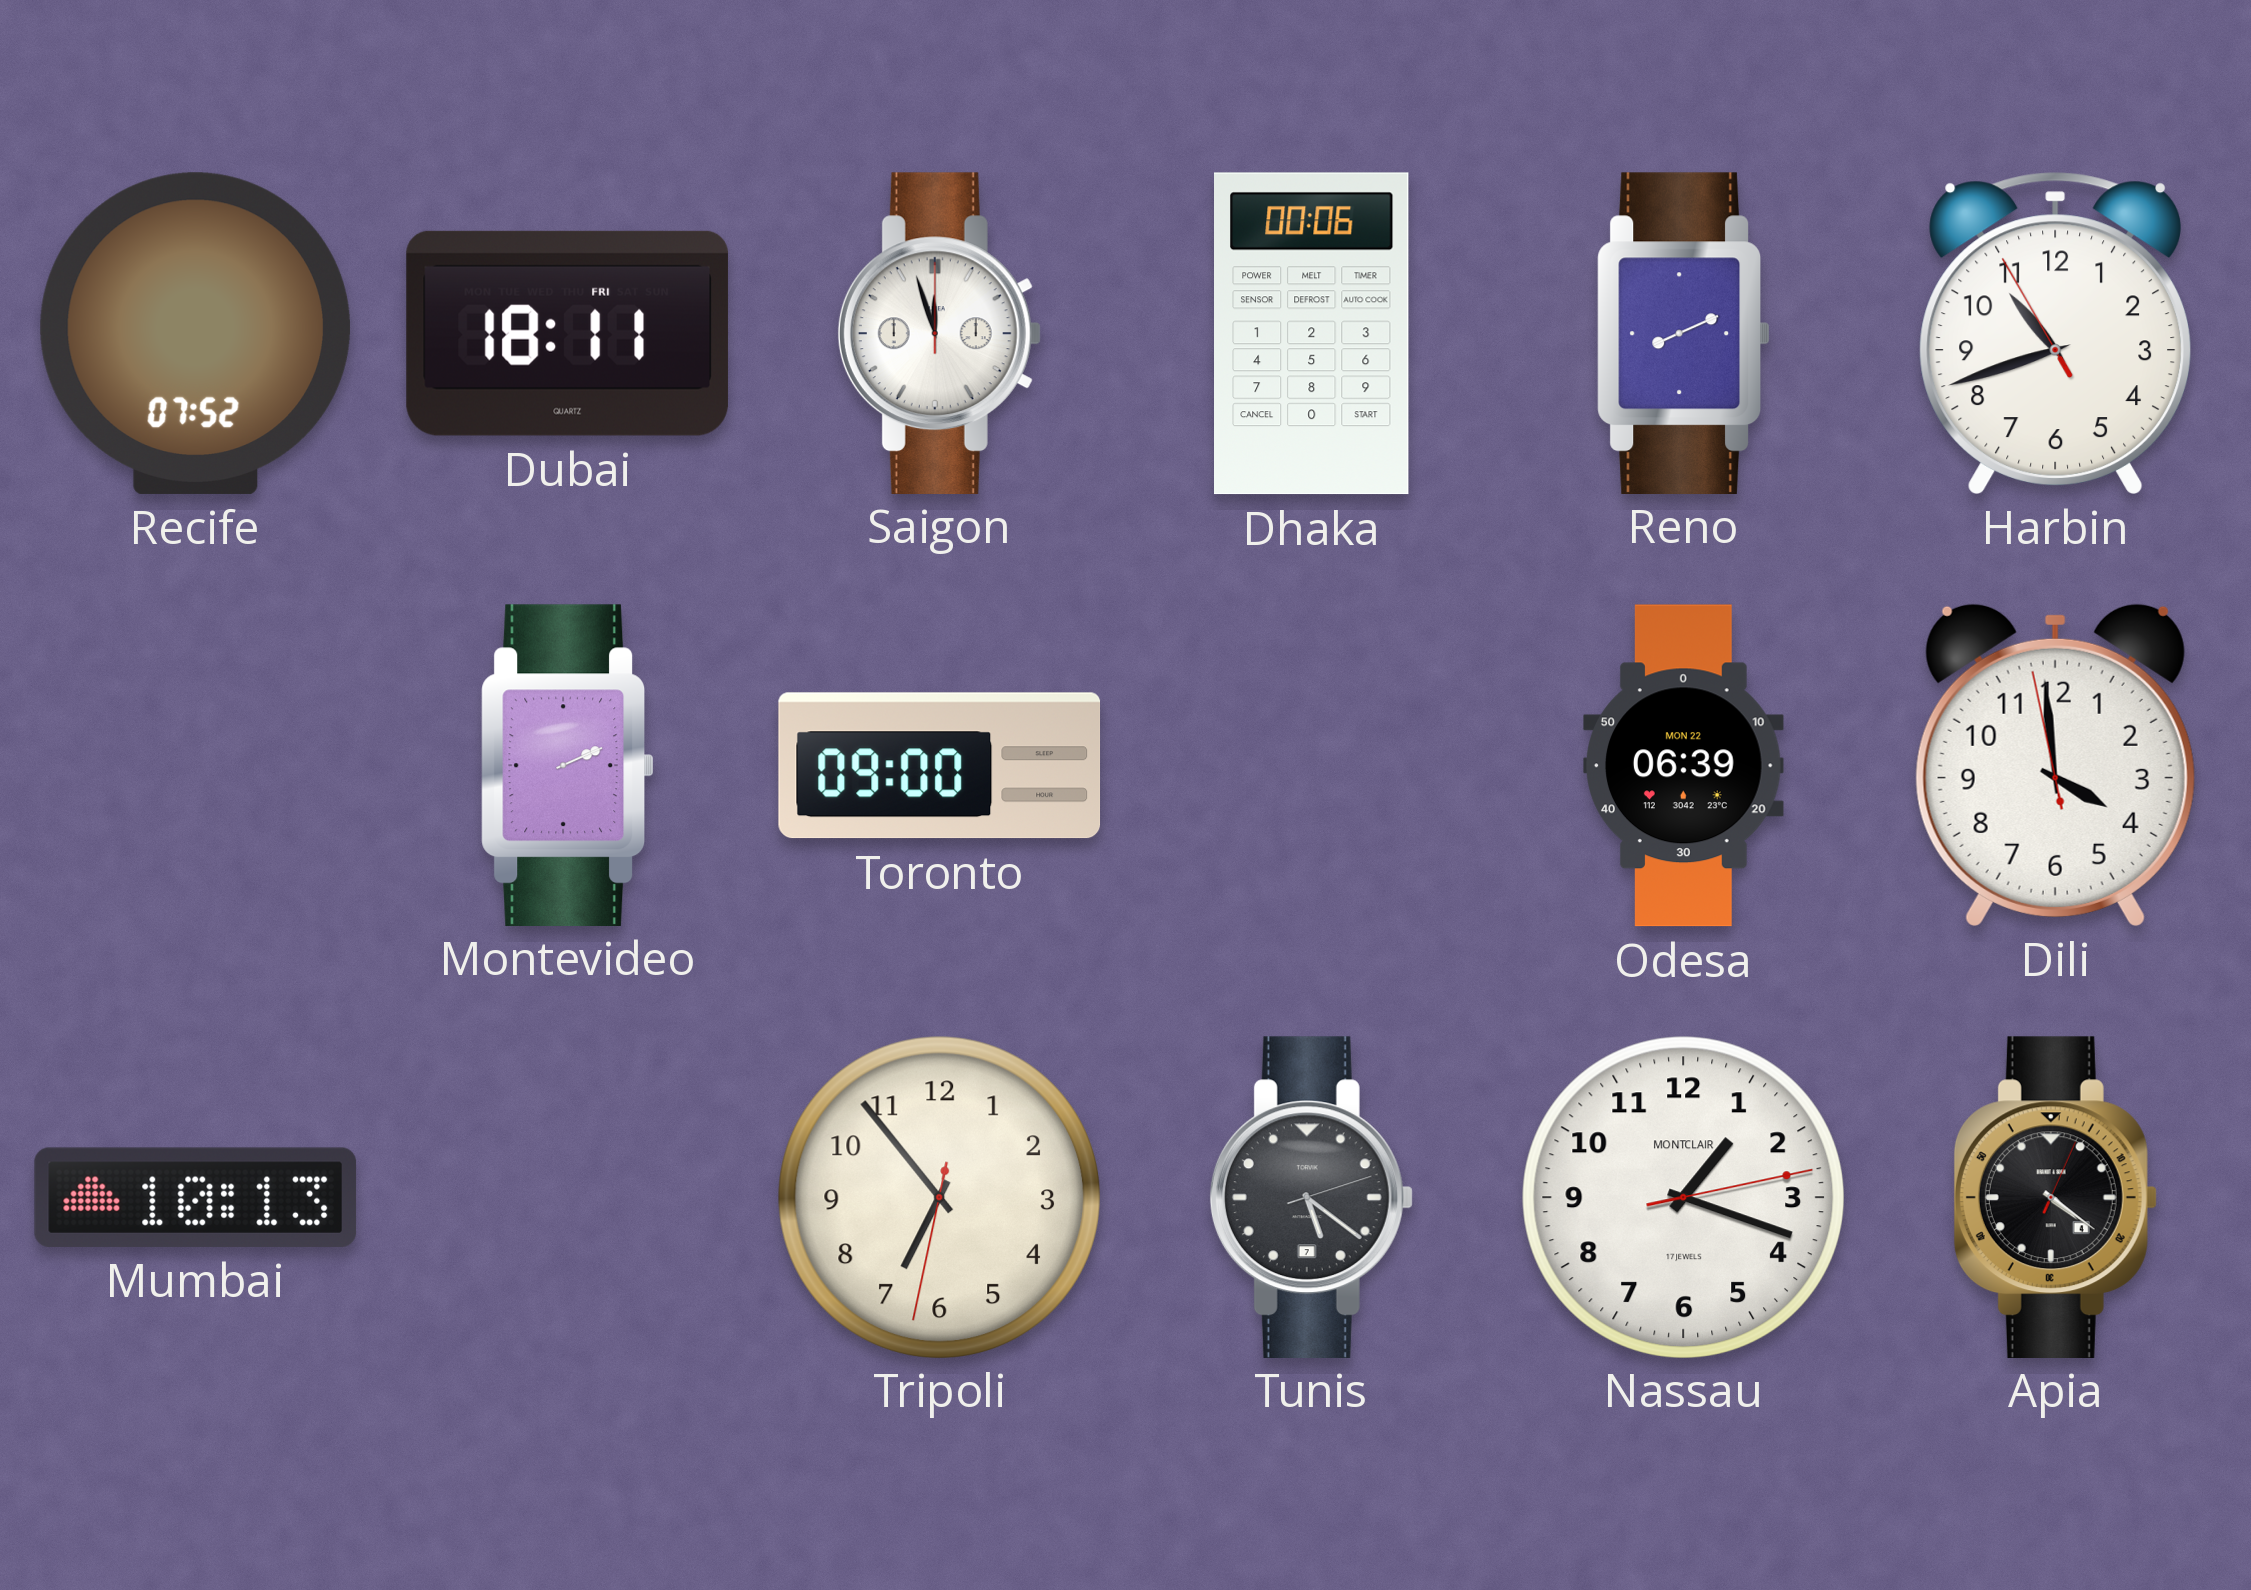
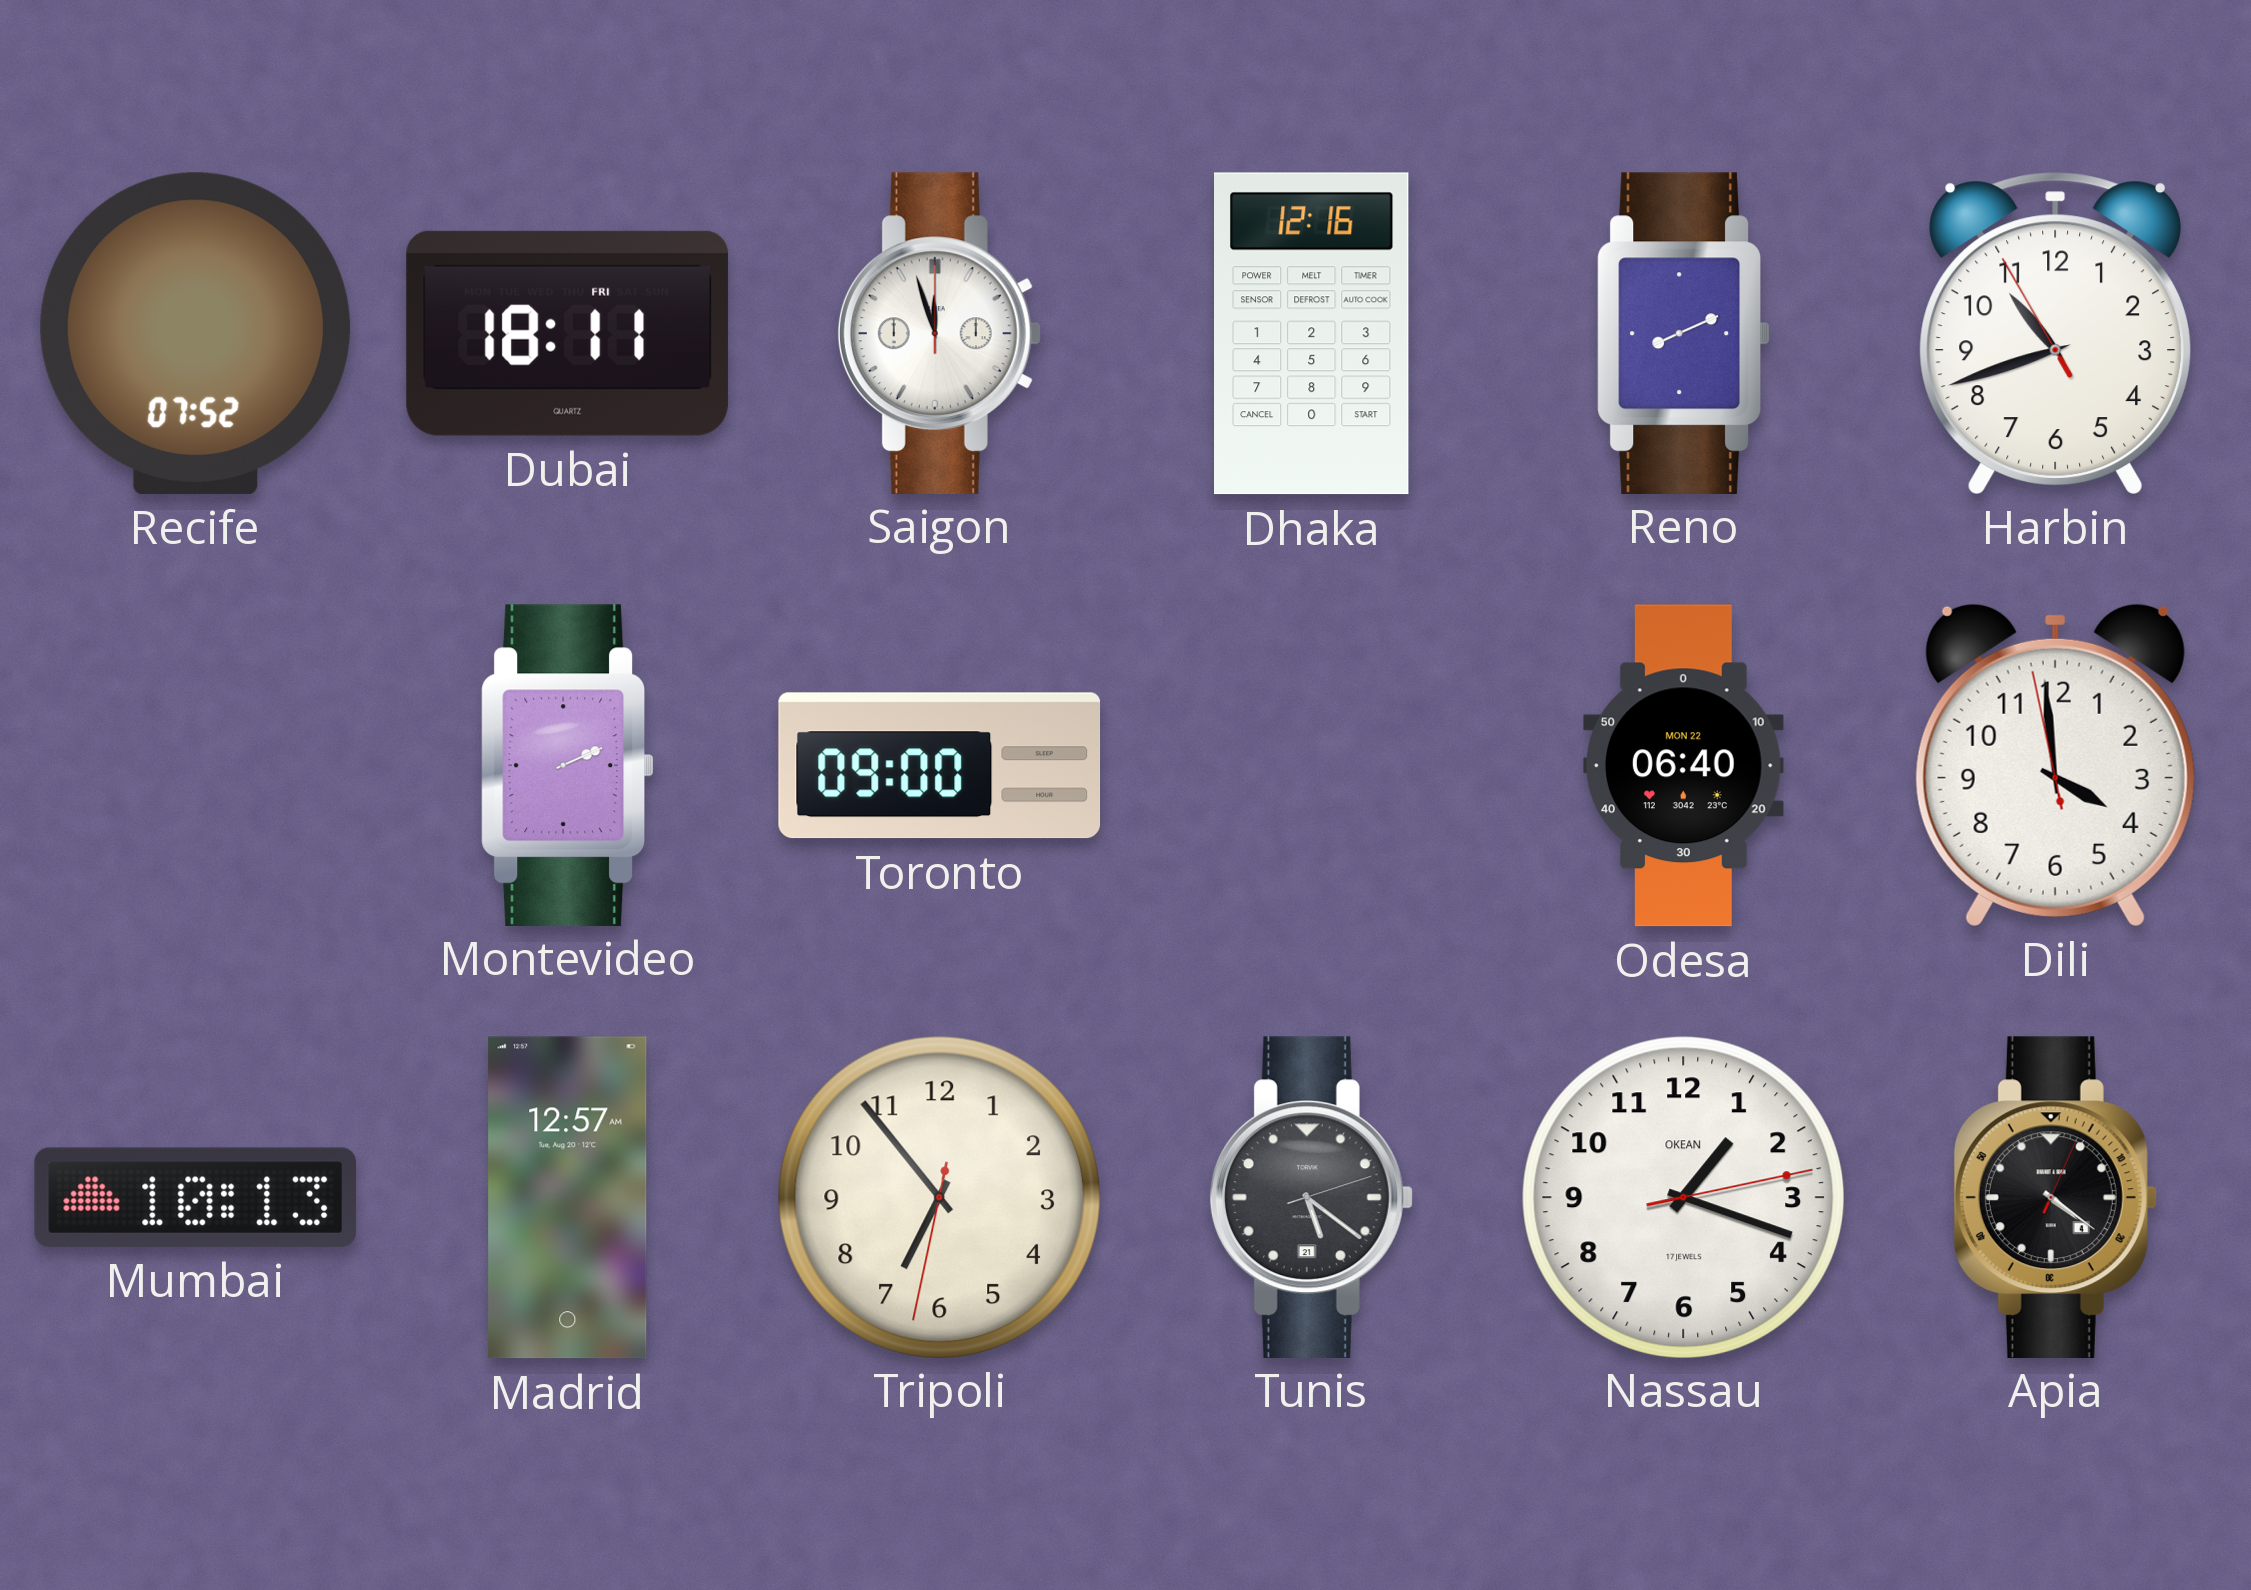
Dhaka: 00:06 -> 12:16
Odesa: 06:39 -> 06:40
Madrid: none -> 12:57
Tunis date: 7 -> 21
Nassau brand: MONTCLAIR -> OKEAN
